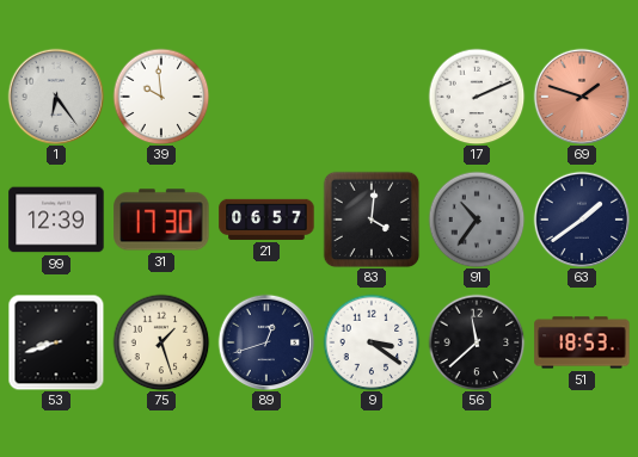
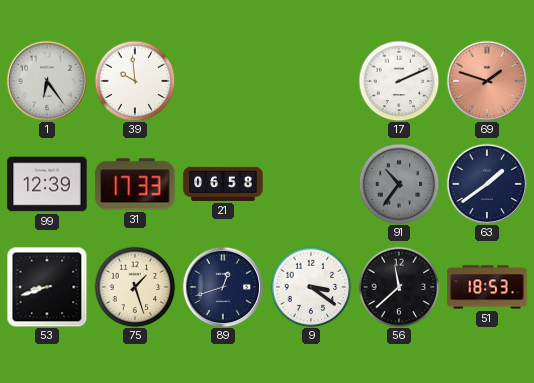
31: 17:30 -> 17:33
21: 06:57 -> 06:58
83: 4:01 -> none
